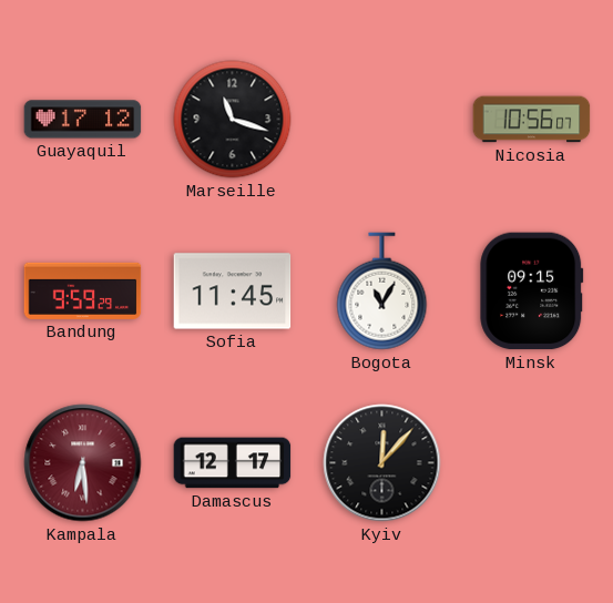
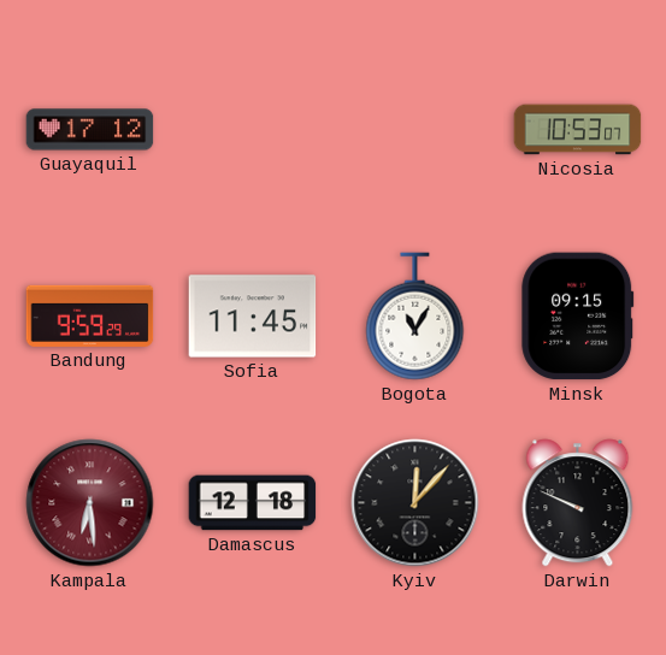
Marseille: 11:18 -> none
Nicosia: 10:56 -> 10:53
Damascus: 12:17 -> 12:18
Darwin: none -> 9:49
